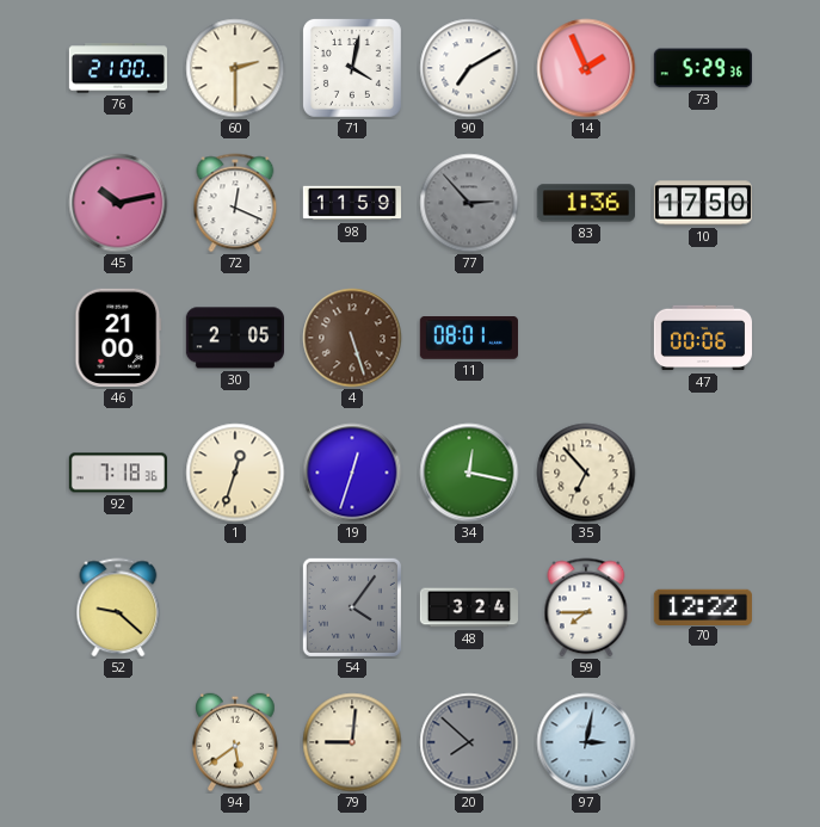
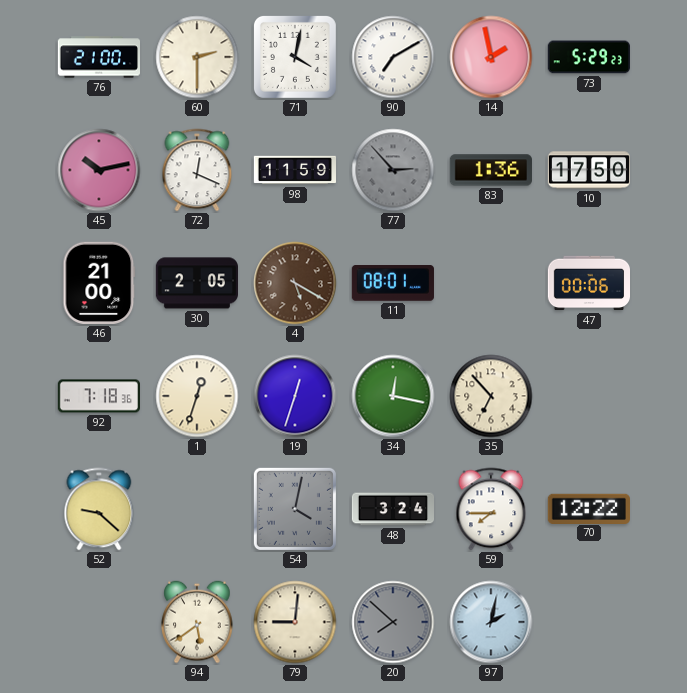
14: 1:56 -> 1:58
73: 5:29:36 -> 5:29:23
4: 5:27 -> 5:20
54: 4:06 -> 4:02
97: 3:02 -> 2:02
